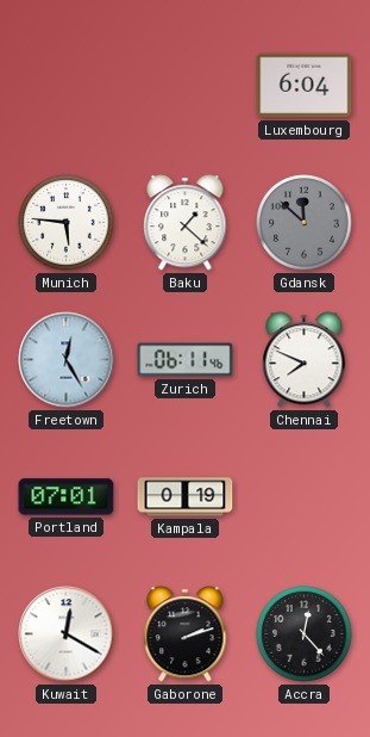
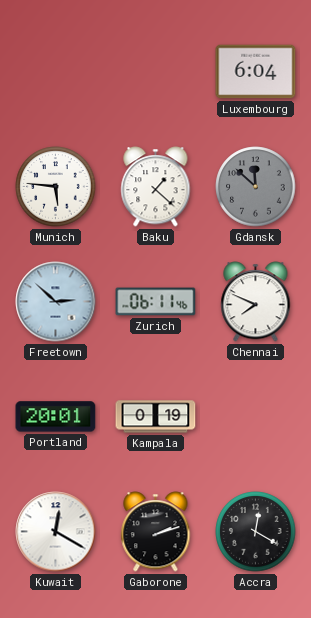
Freetown: 12:25 -> 2:52
Portland: 07:01 -> 20:01
Accra: 12:23 -> 12:20
